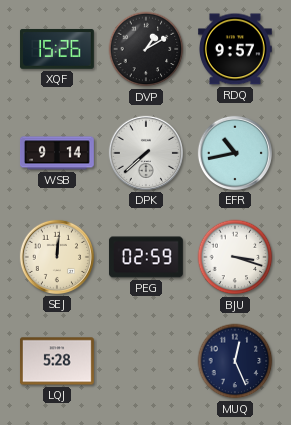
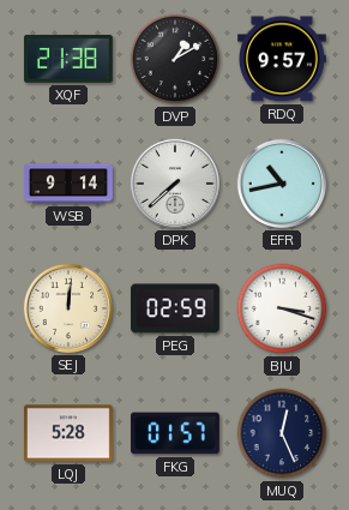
XQF: 15:26 -> 21:38
FKG: none -> 01:57
